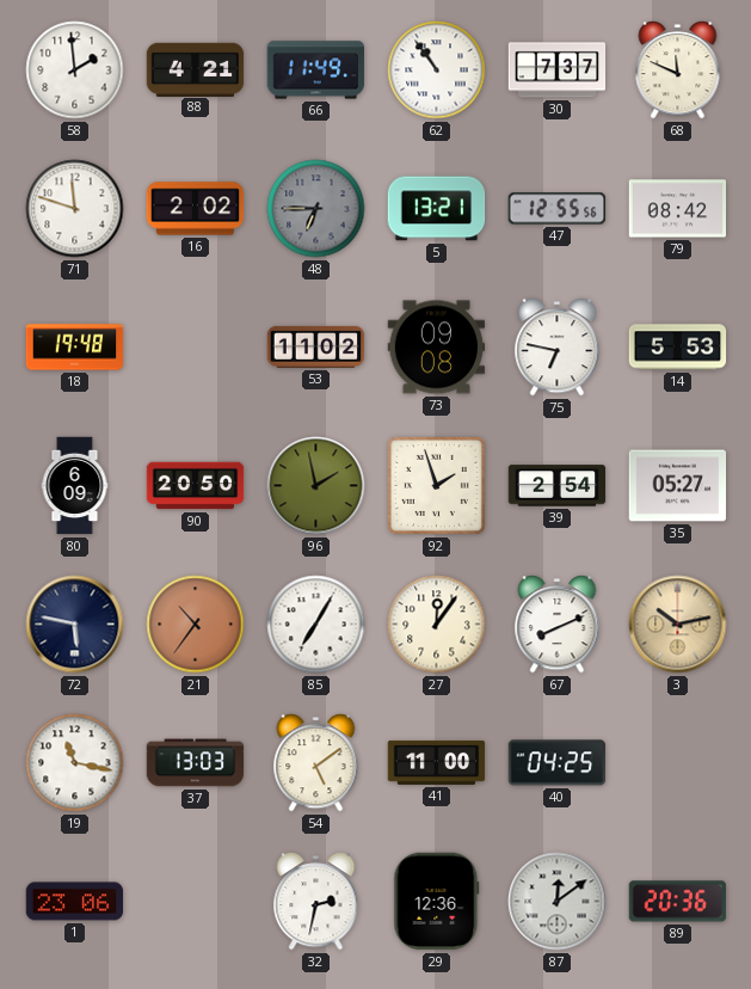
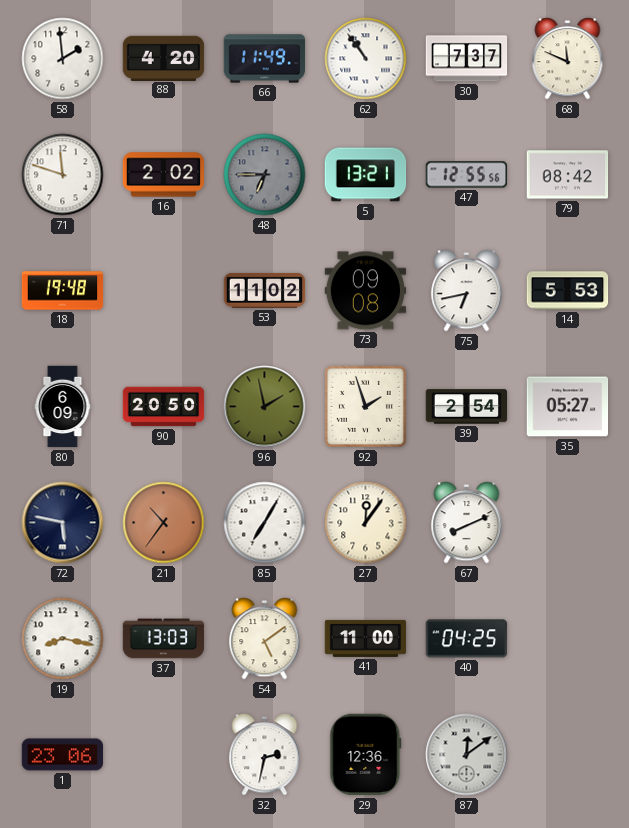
88: 4:21 -> 4:20
75: 6:47 -> 6:43
3: 10:13 -> none
19: 11:17 -> 8:17
89: 20:36 -> none
